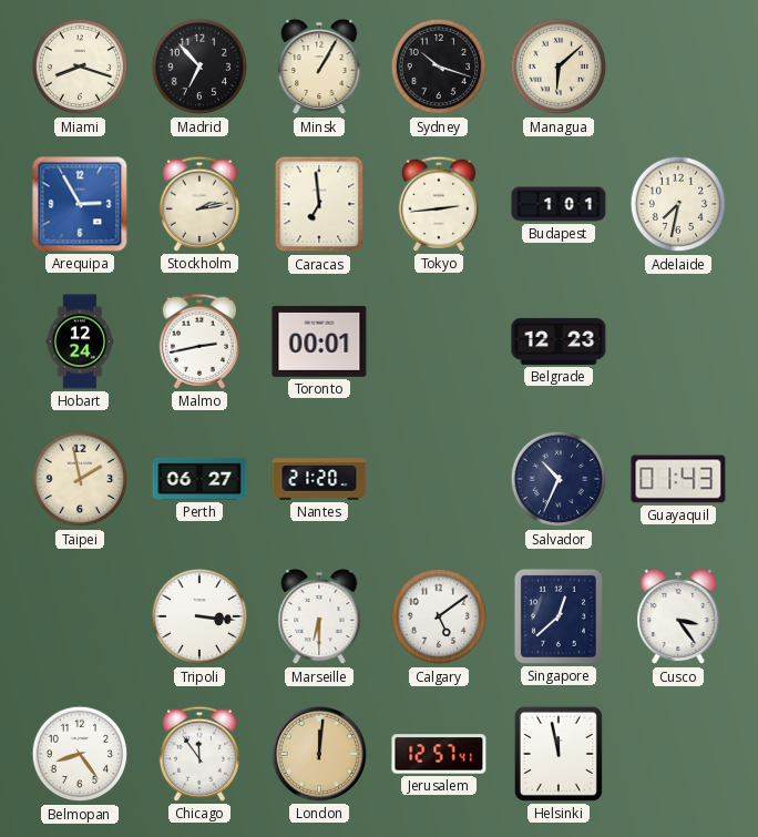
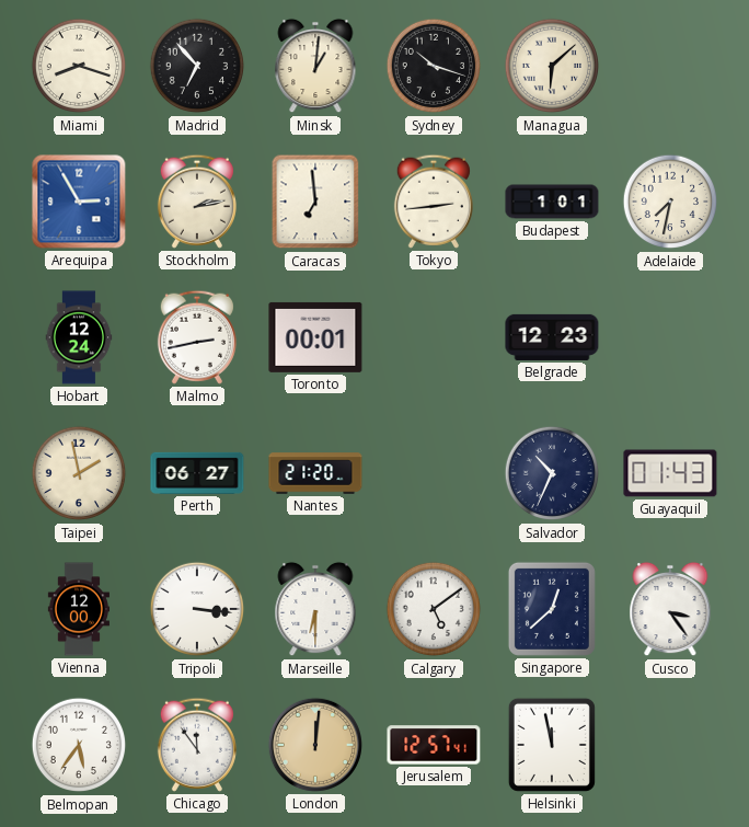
Minsk: 1:05 -> 1:01
Vienna: none -> 12:00
Belmopan: 8:24 -> 5:36
